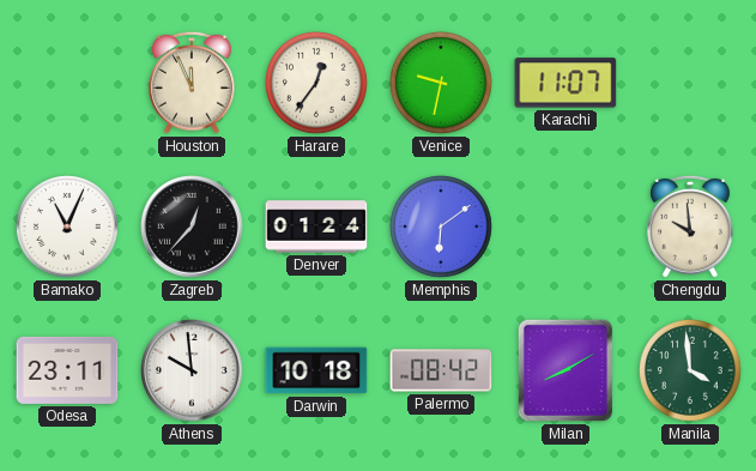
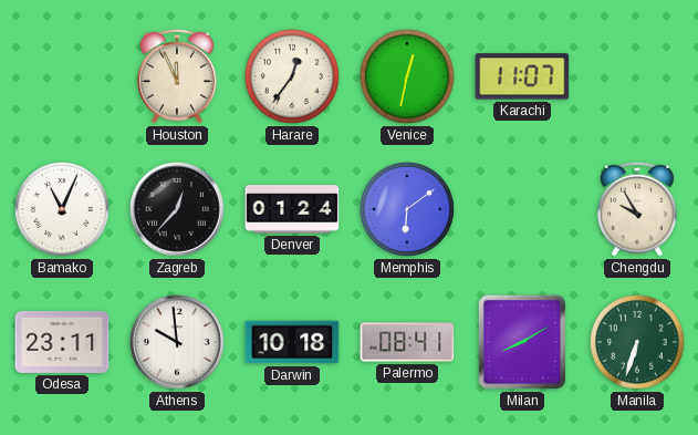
Venice: 9:32 -> 12:32
Chengdu: 9:59 -> 9:55
Palermo: 08:42 -> 08:41
Manila: 3:59 -> 6:33
